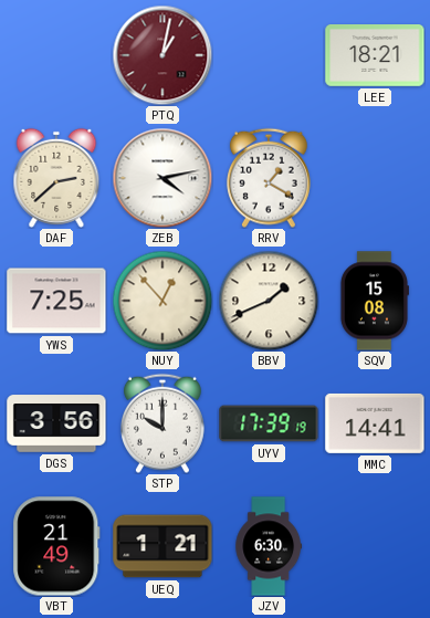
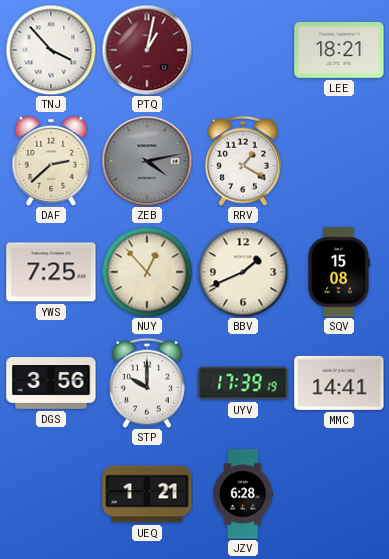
TNJ: none -> 3:53
ZEB dial: white -> grey
VBT: 21:49 -> none
JZV: 6:30 -> 6:28
